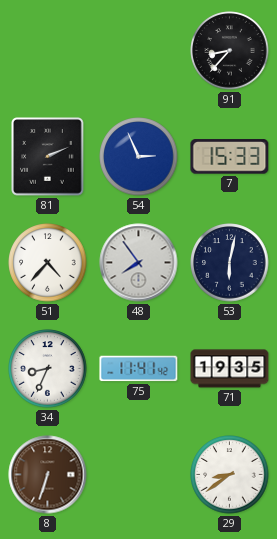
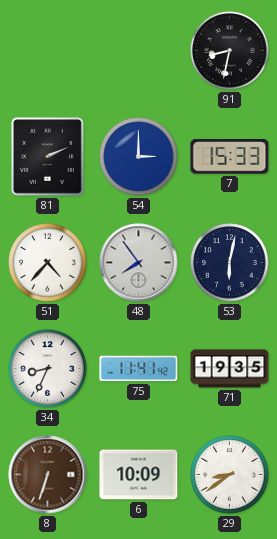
91: 8:37 -> 8:32
54: 2:56 -> 3:00
6: none -> 10:09
